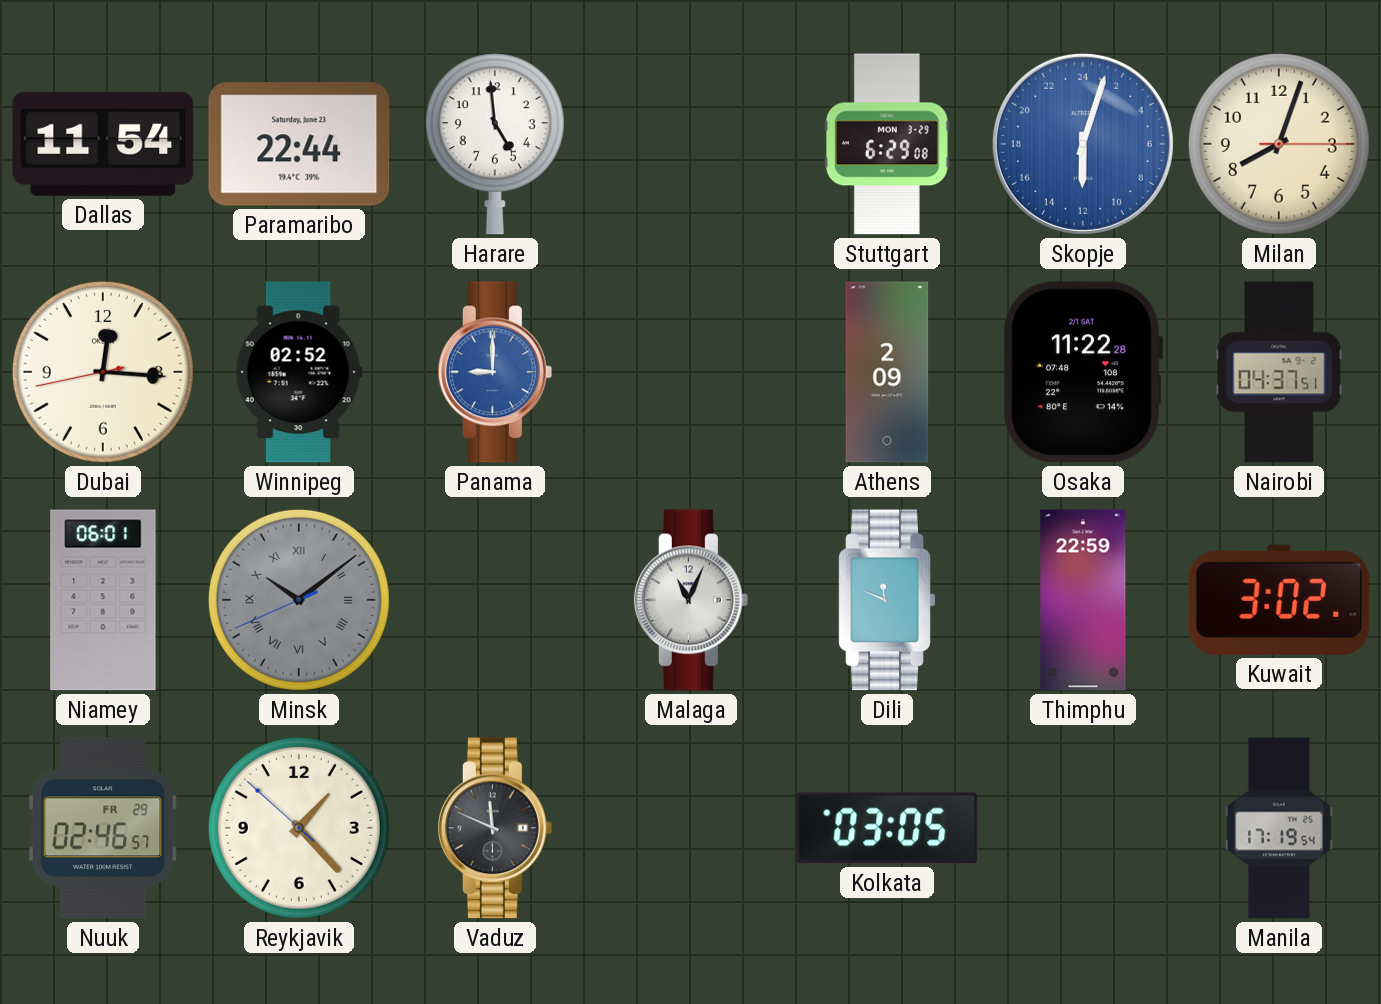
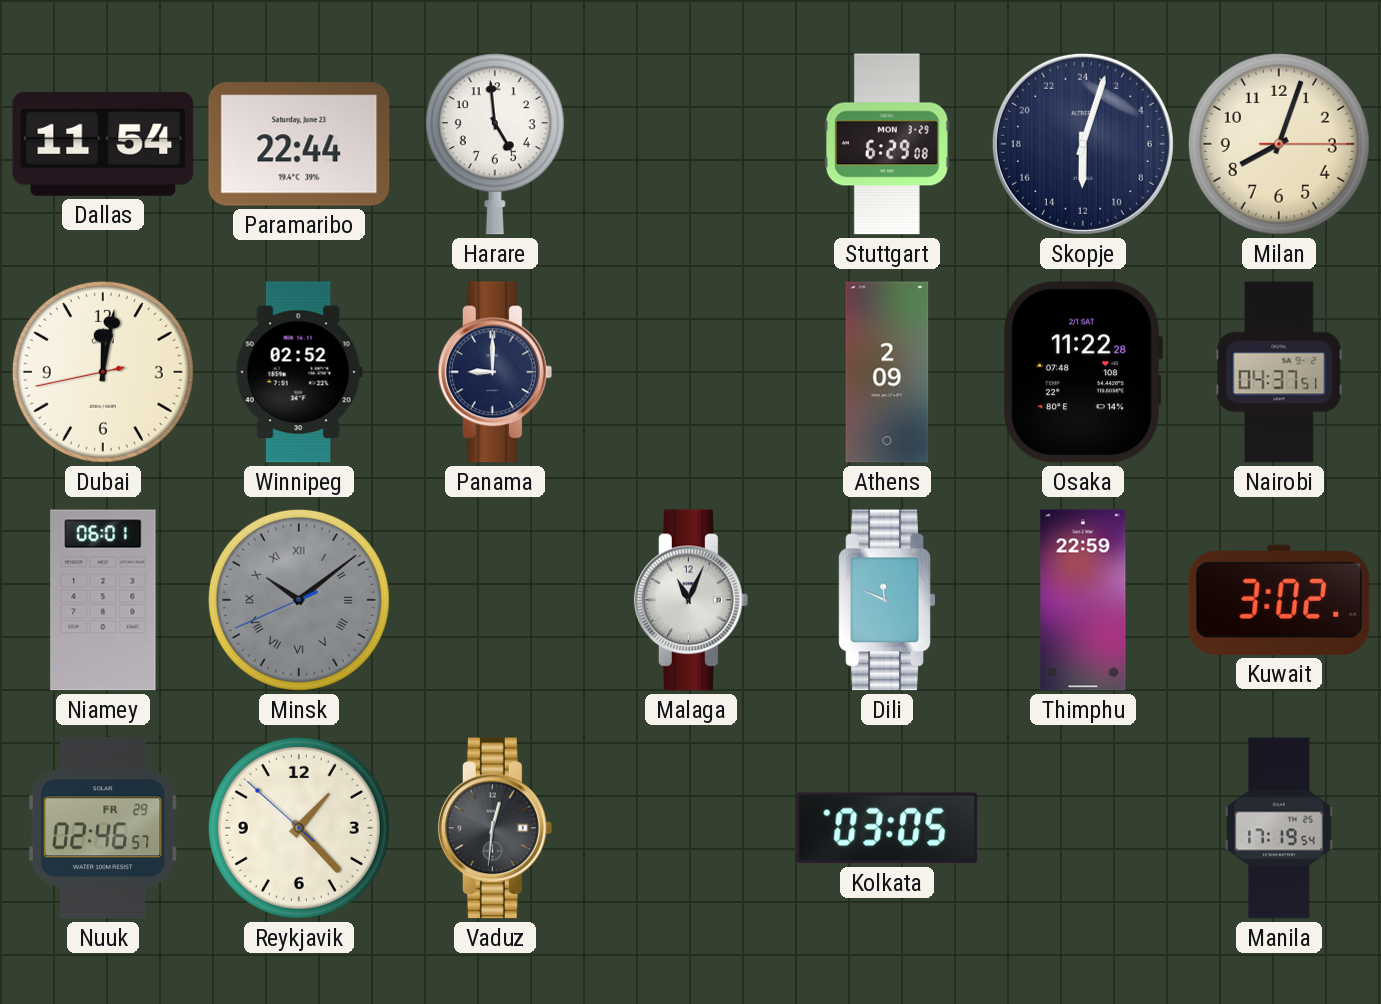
Skopje dial: blue -> navy
Dubai: 12:15 -> 12:01
Panama dial: blue -> navy
Vaduz: 11:49 -> 12:31
